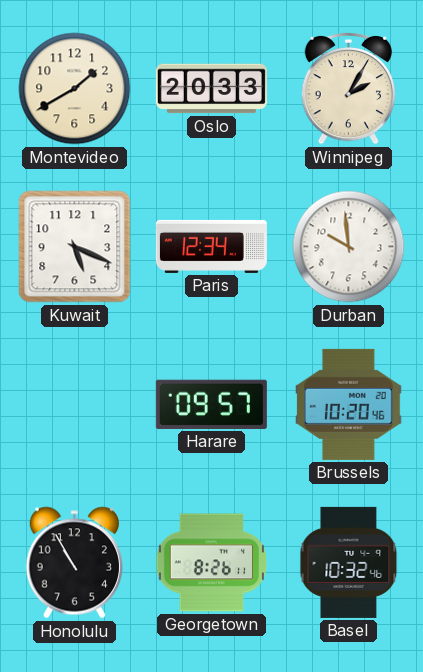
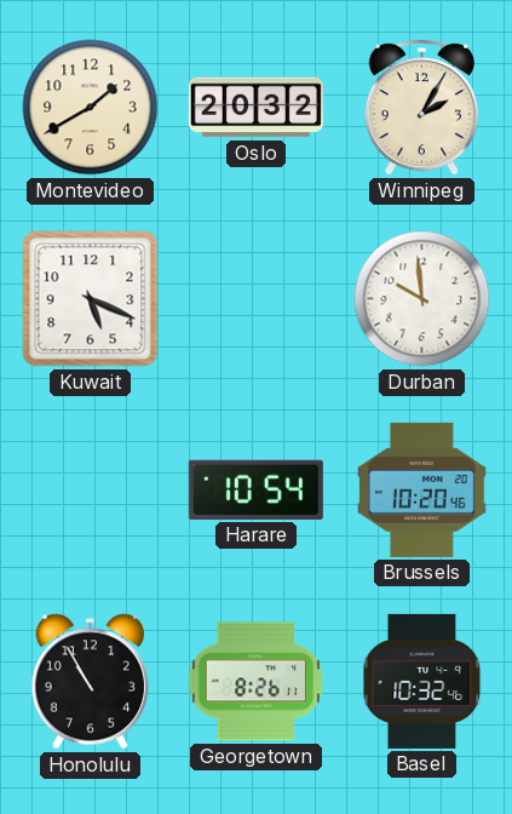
Oslo: 20:33 -> 20:32
Paris: 12:34 -> none
Harare: 09:57 -> 10:54
